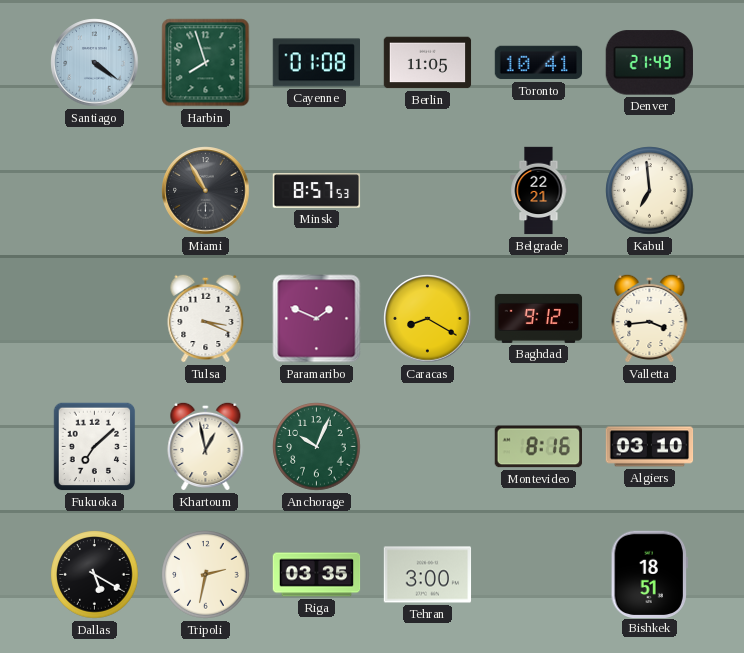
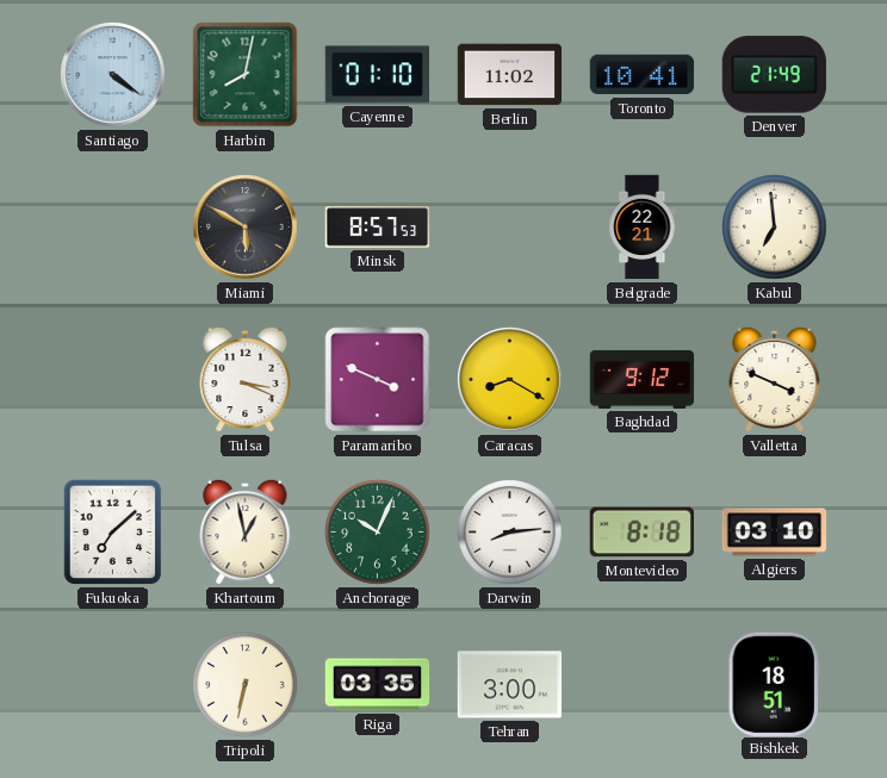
Harbin: 7:57 -> 8:02
Cayenne: 01:08 -> 01:10
Berlin: 11:05 -> 11:02
Miami: 10:55 -> 5:50
Paramaribo: 1:49 -> 3:49
Valletta: 3:44 -> 3:49
Darwin: none -> 8:14
Montevideo: 8:16 -> 8:18
Dallas: 5:20 -> none
Tripoli: 2:32 -> 6:32
